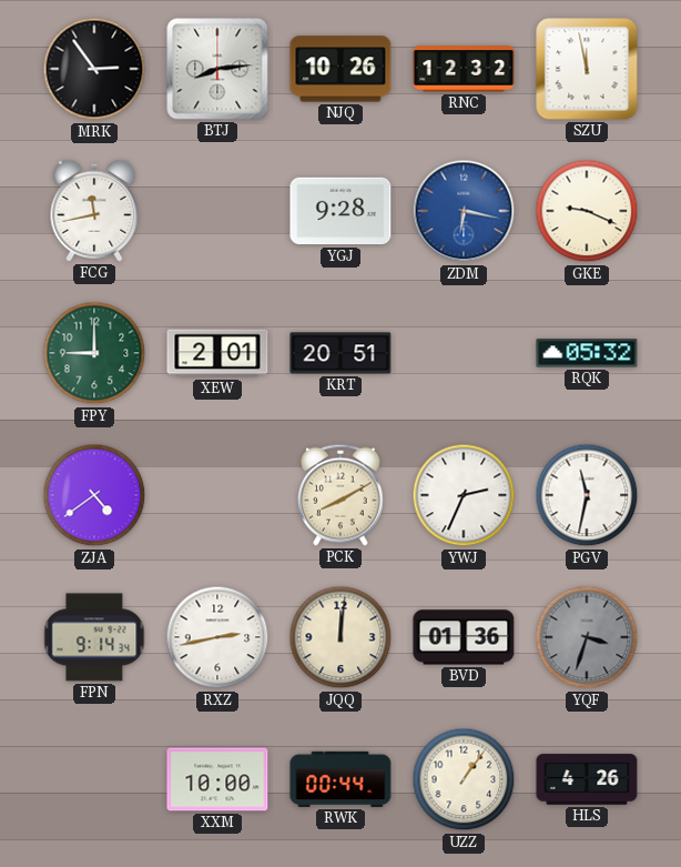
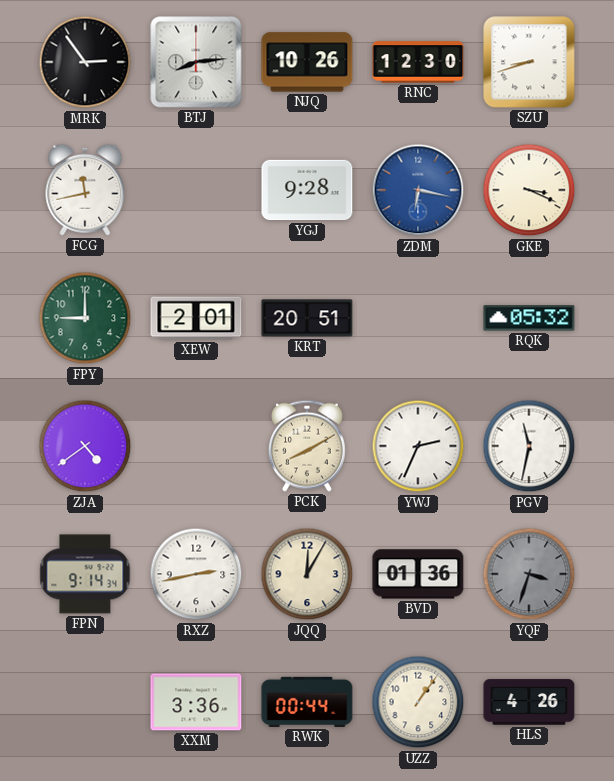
RNC: 12:32 -> 12:30
SZU: 11:58 -> 8:42
GKE: 9:19 -> 3:19
JQQ: 12:01 -> 12:05
XXM: 10:00 -> 3:36
